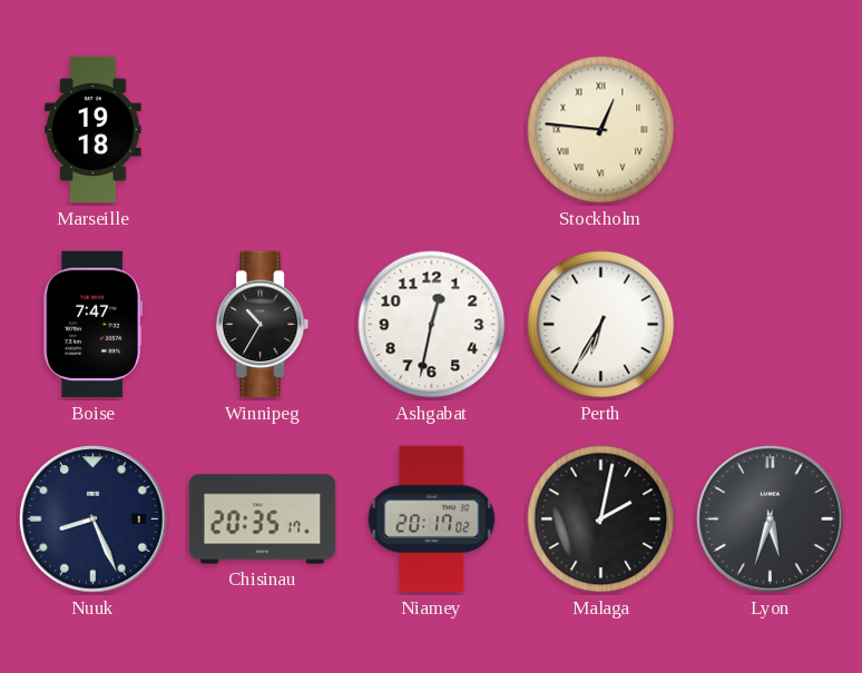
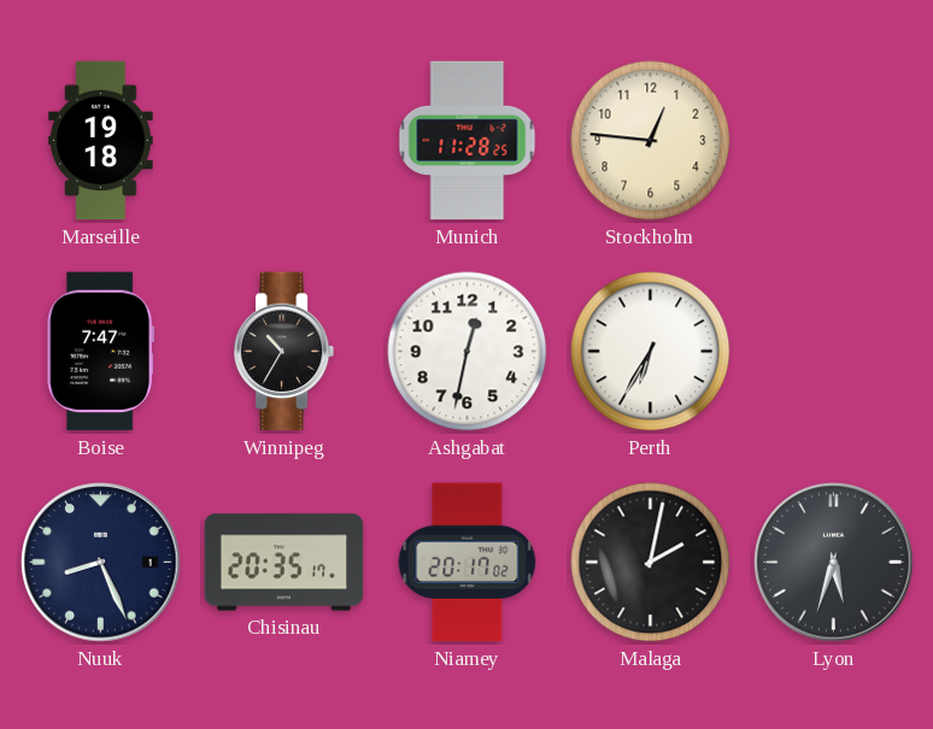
Munich: none -> 11:28
Stockholm numerals: Roman -> Arabic
